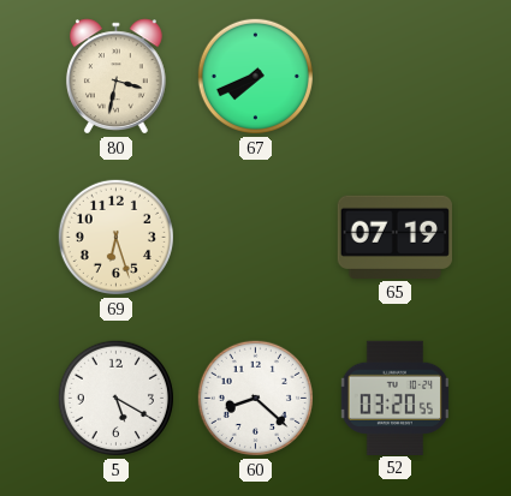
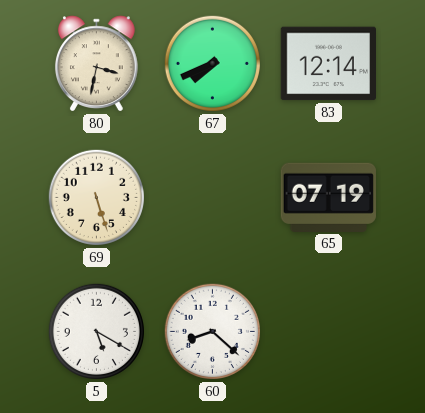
83: none -> 12:14
69: 6:27 -> 5:27
52: 03:20 -> none
